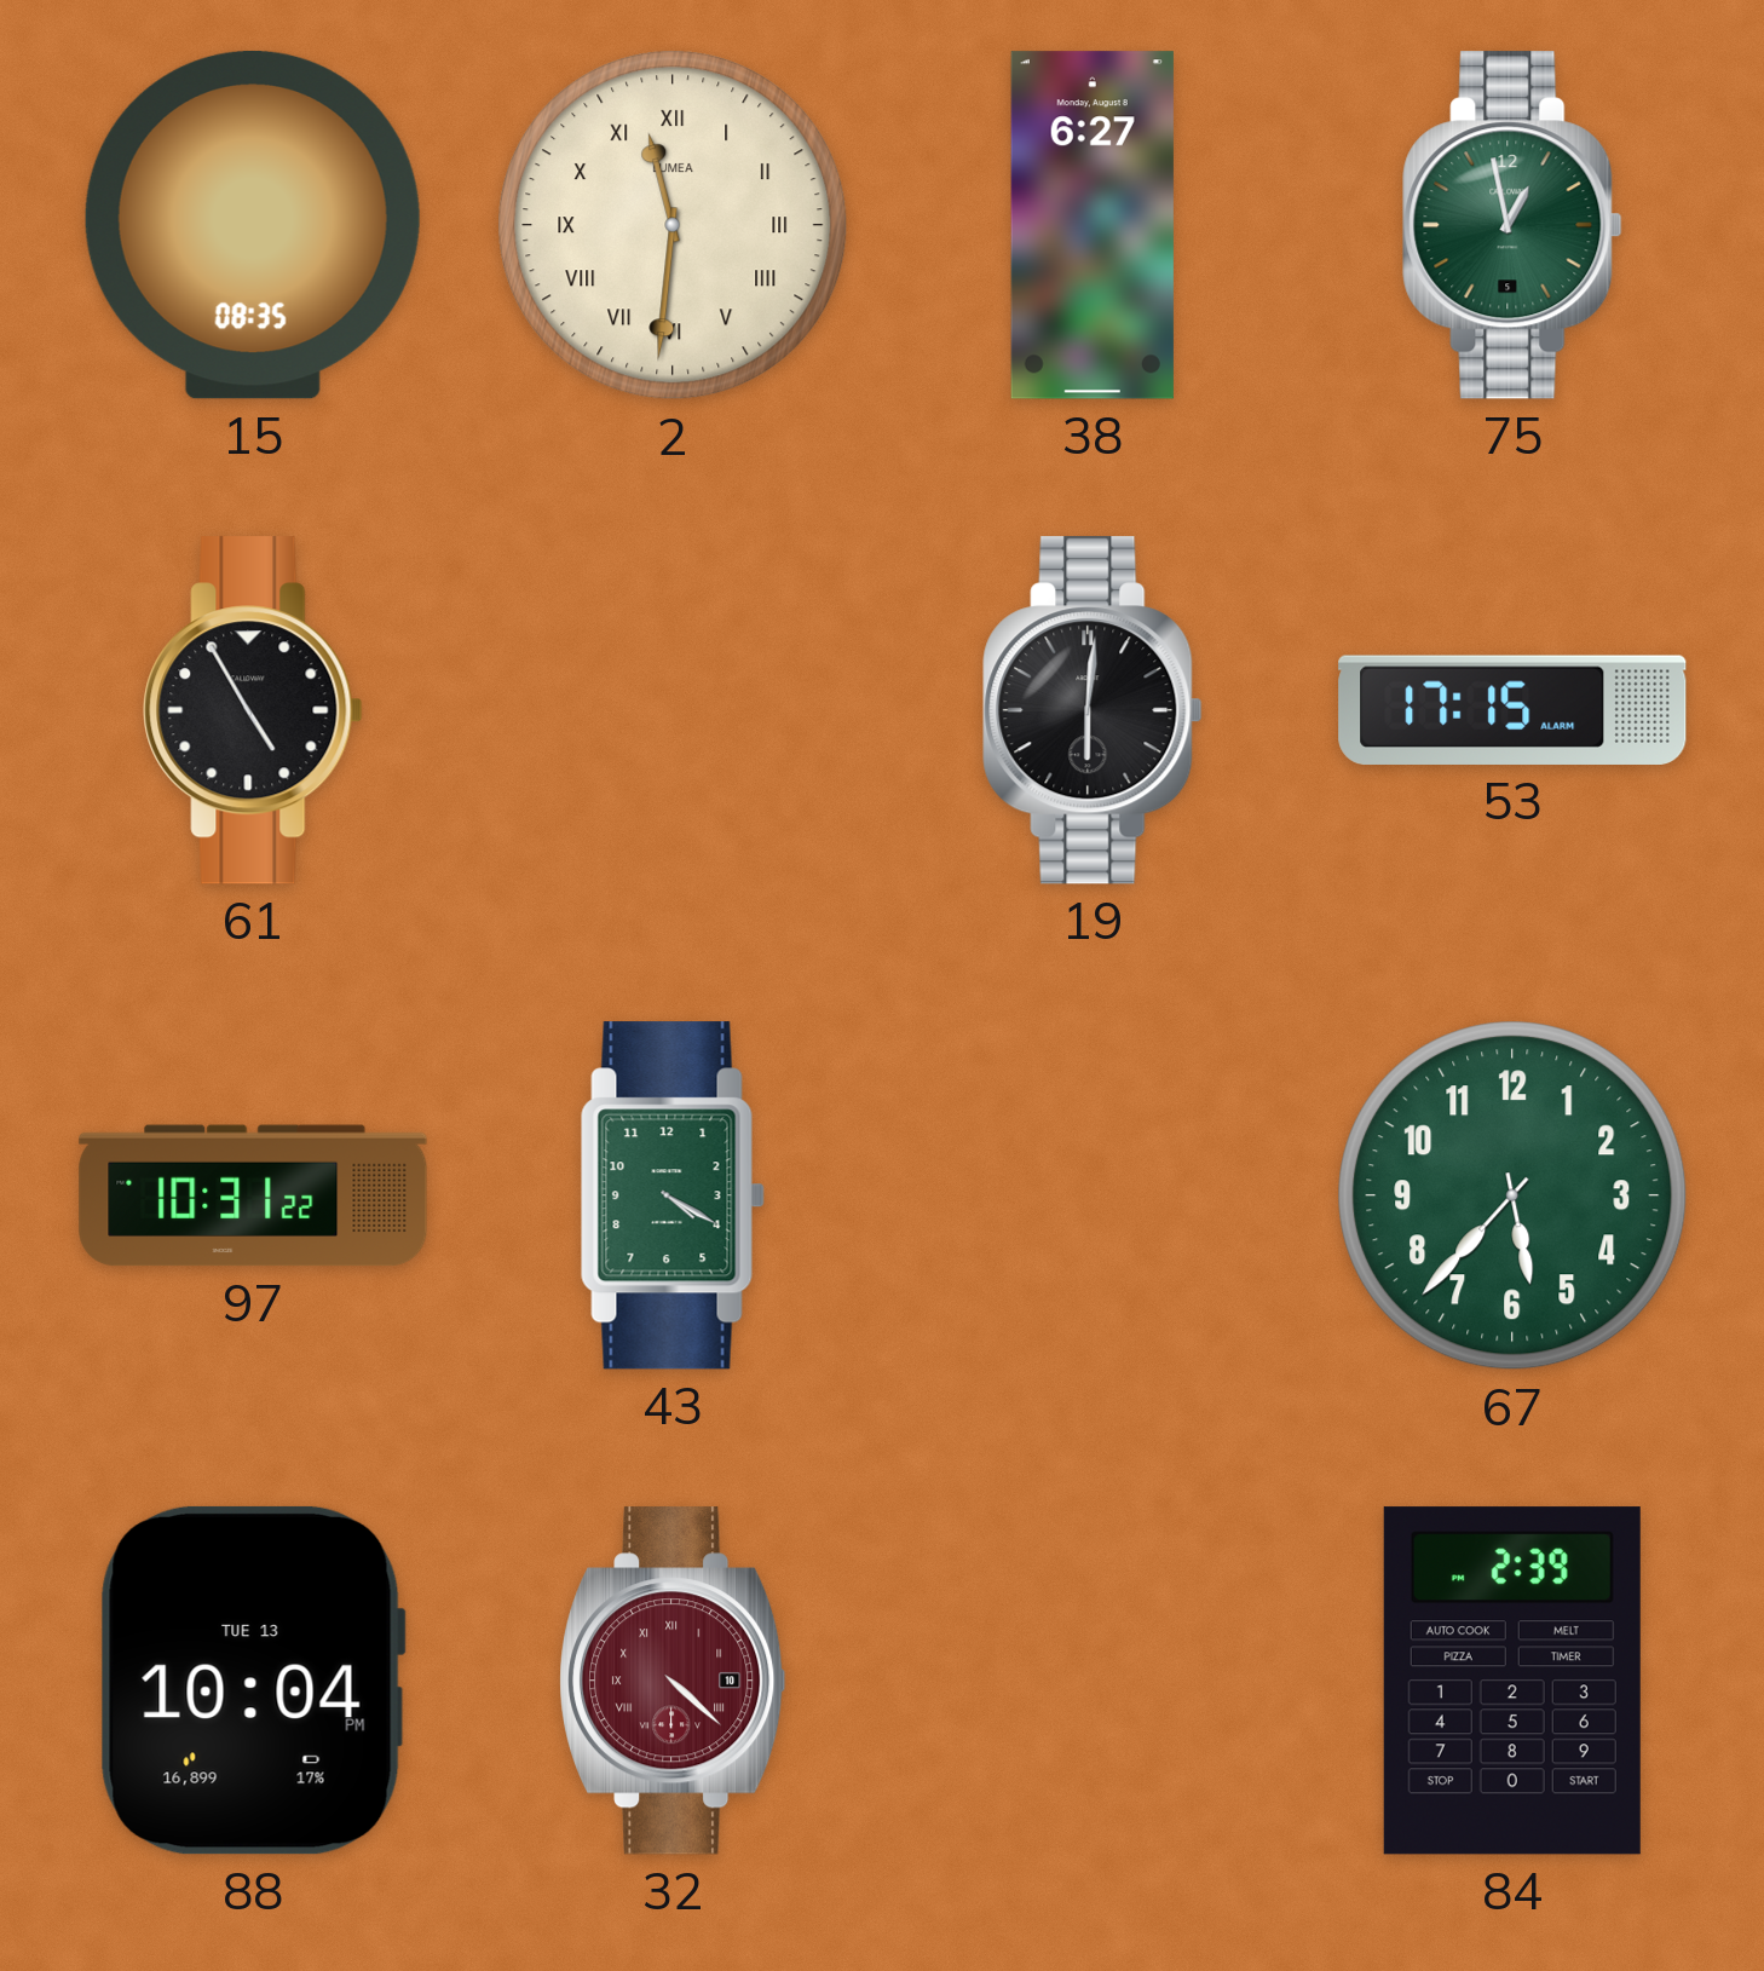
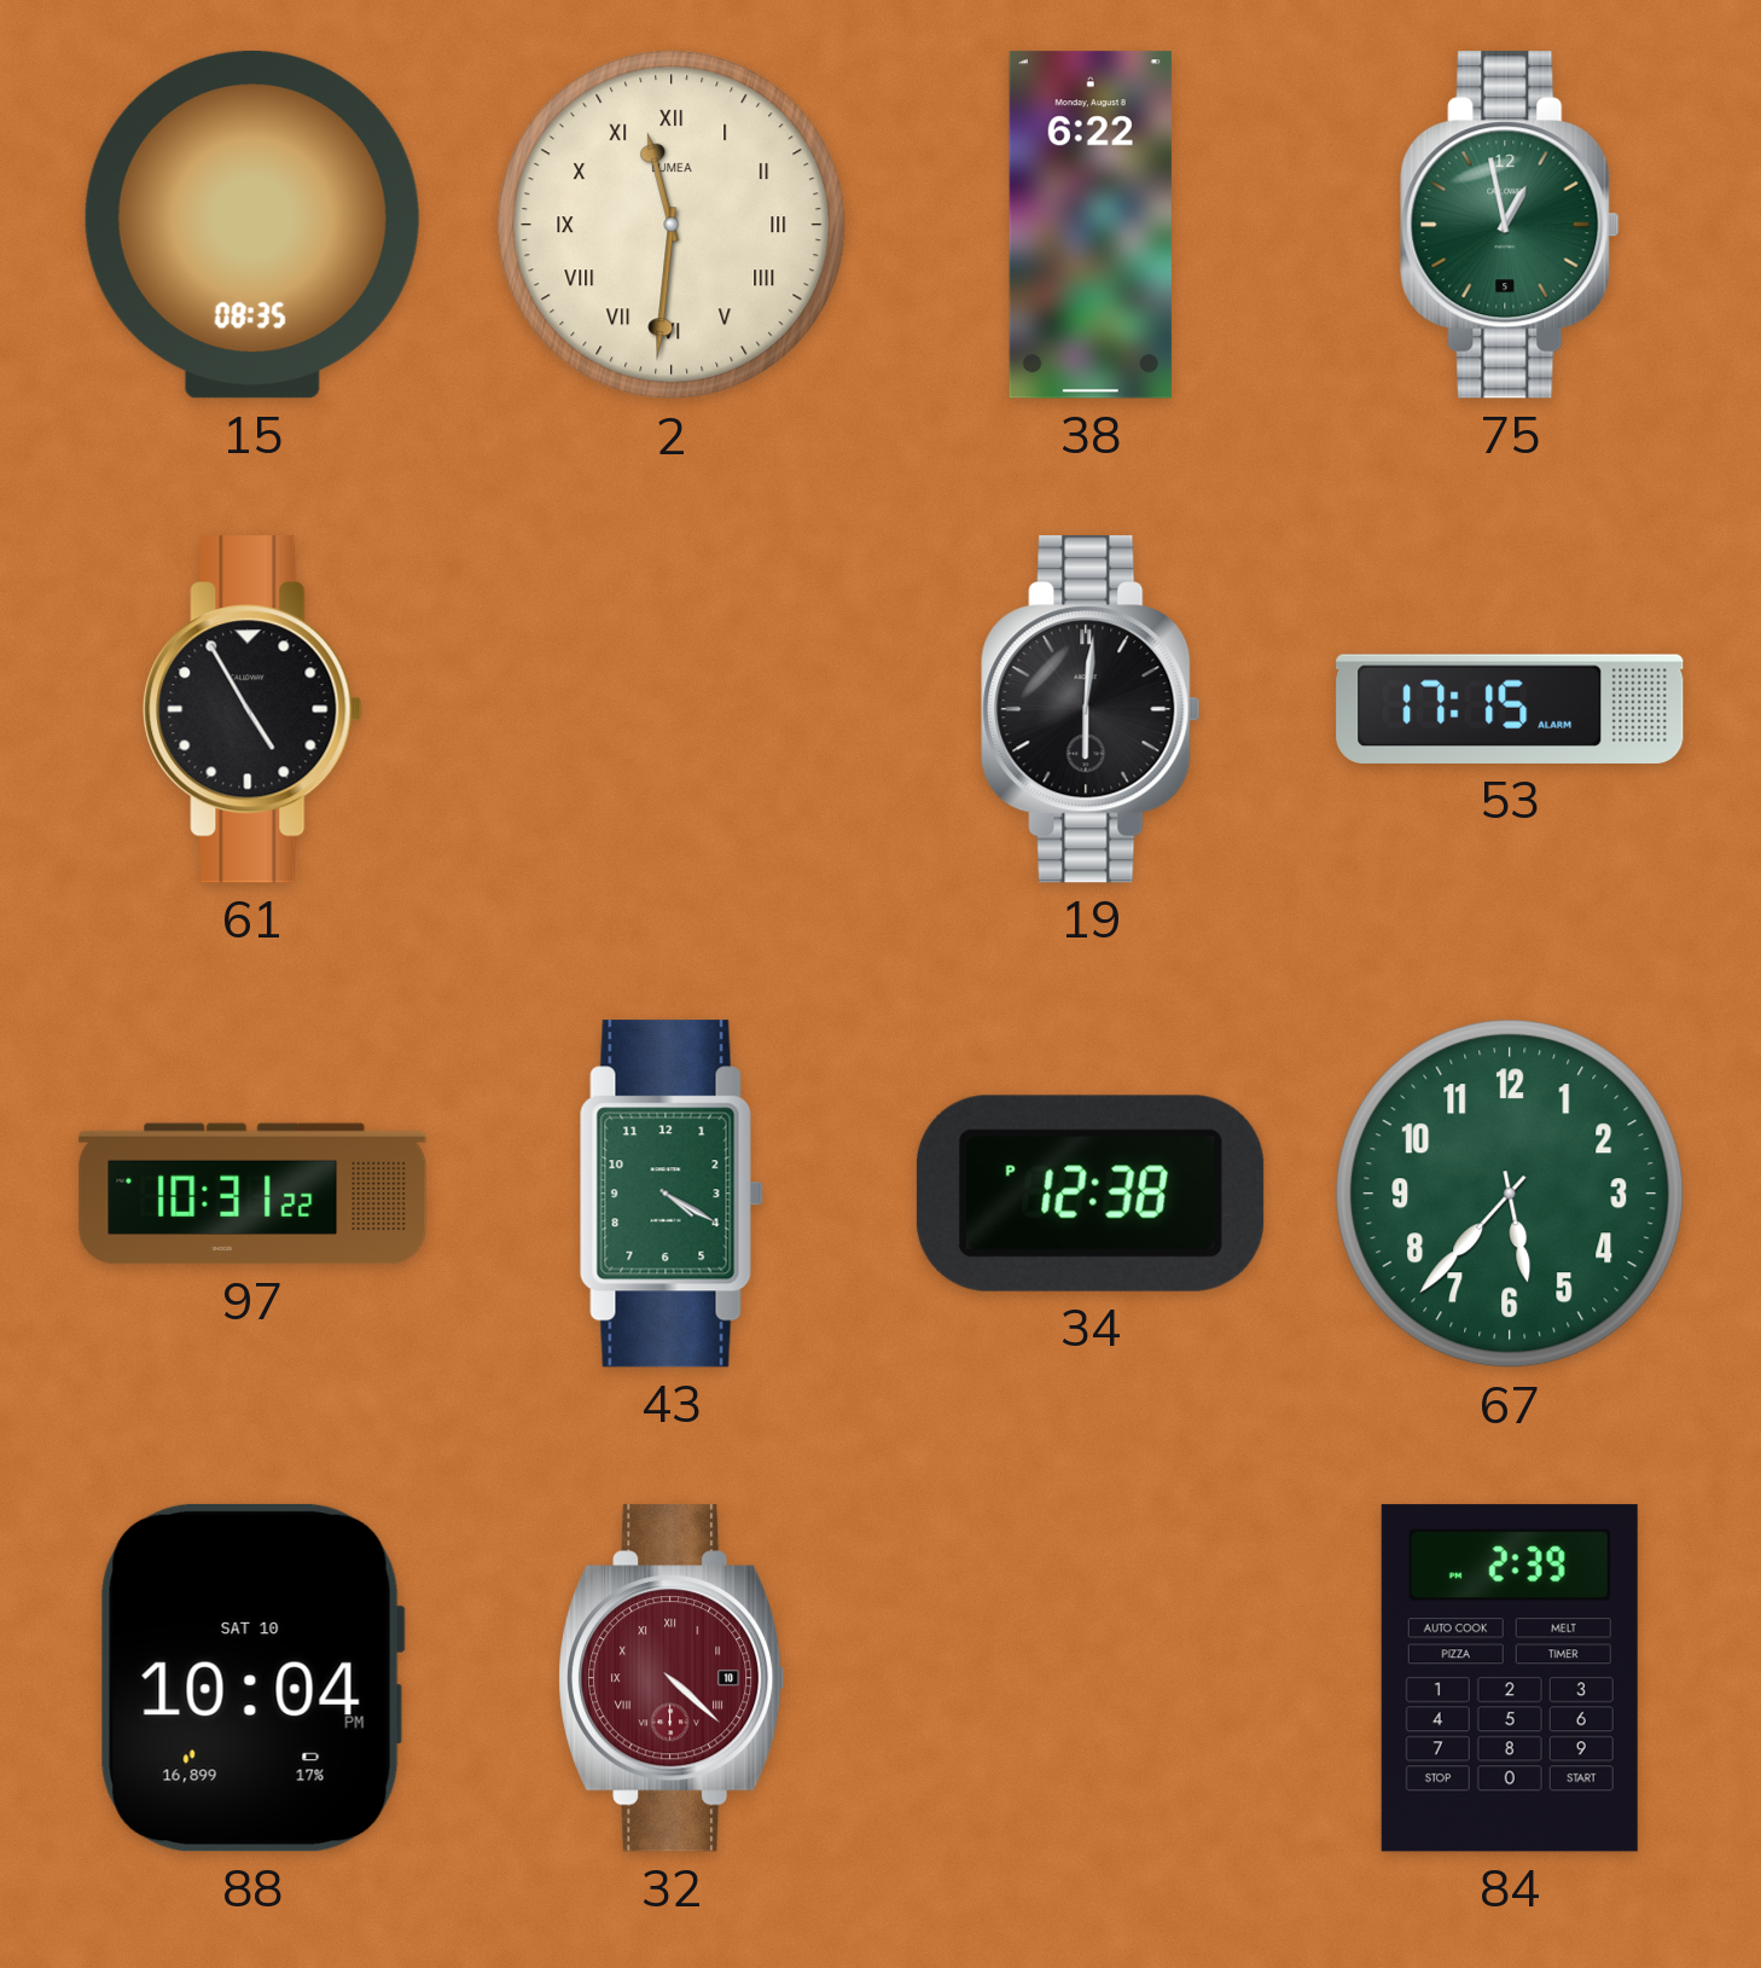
38: 6:27 -> 6:22
34: none -> 12:38
88 date: TUE 13 -> SAT 10
